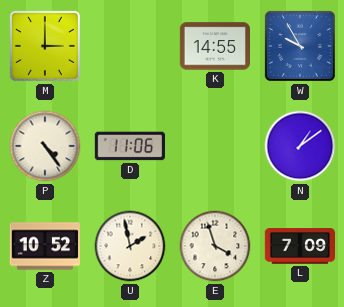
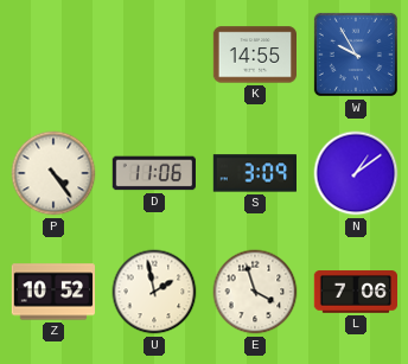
M: 3:00 -> none
S: none -> 3:09
L: 7:09 -> 7:06
